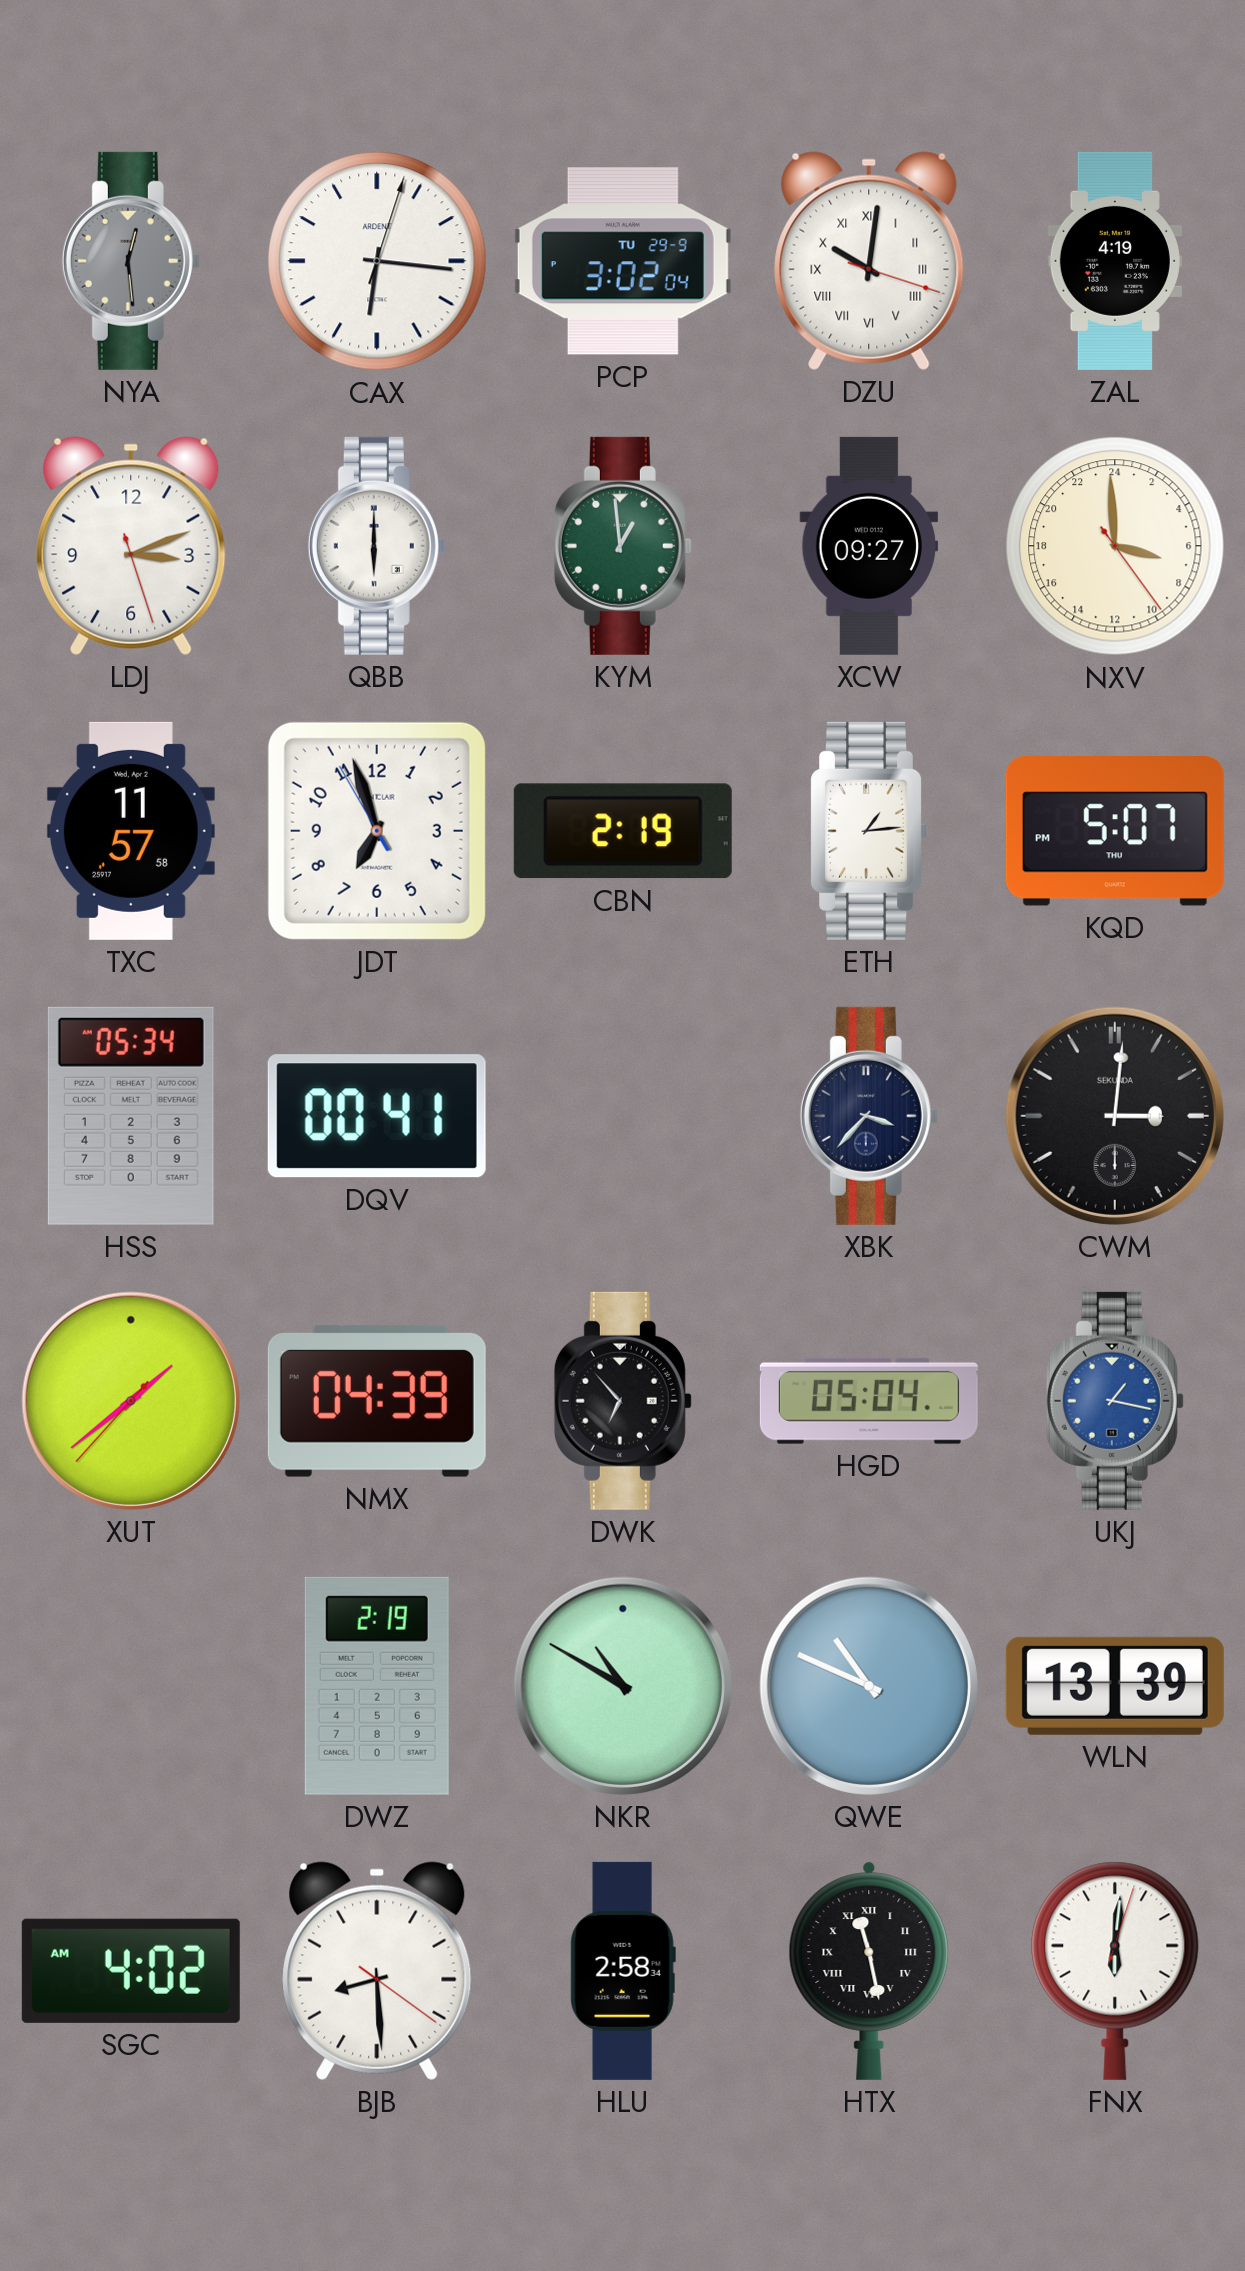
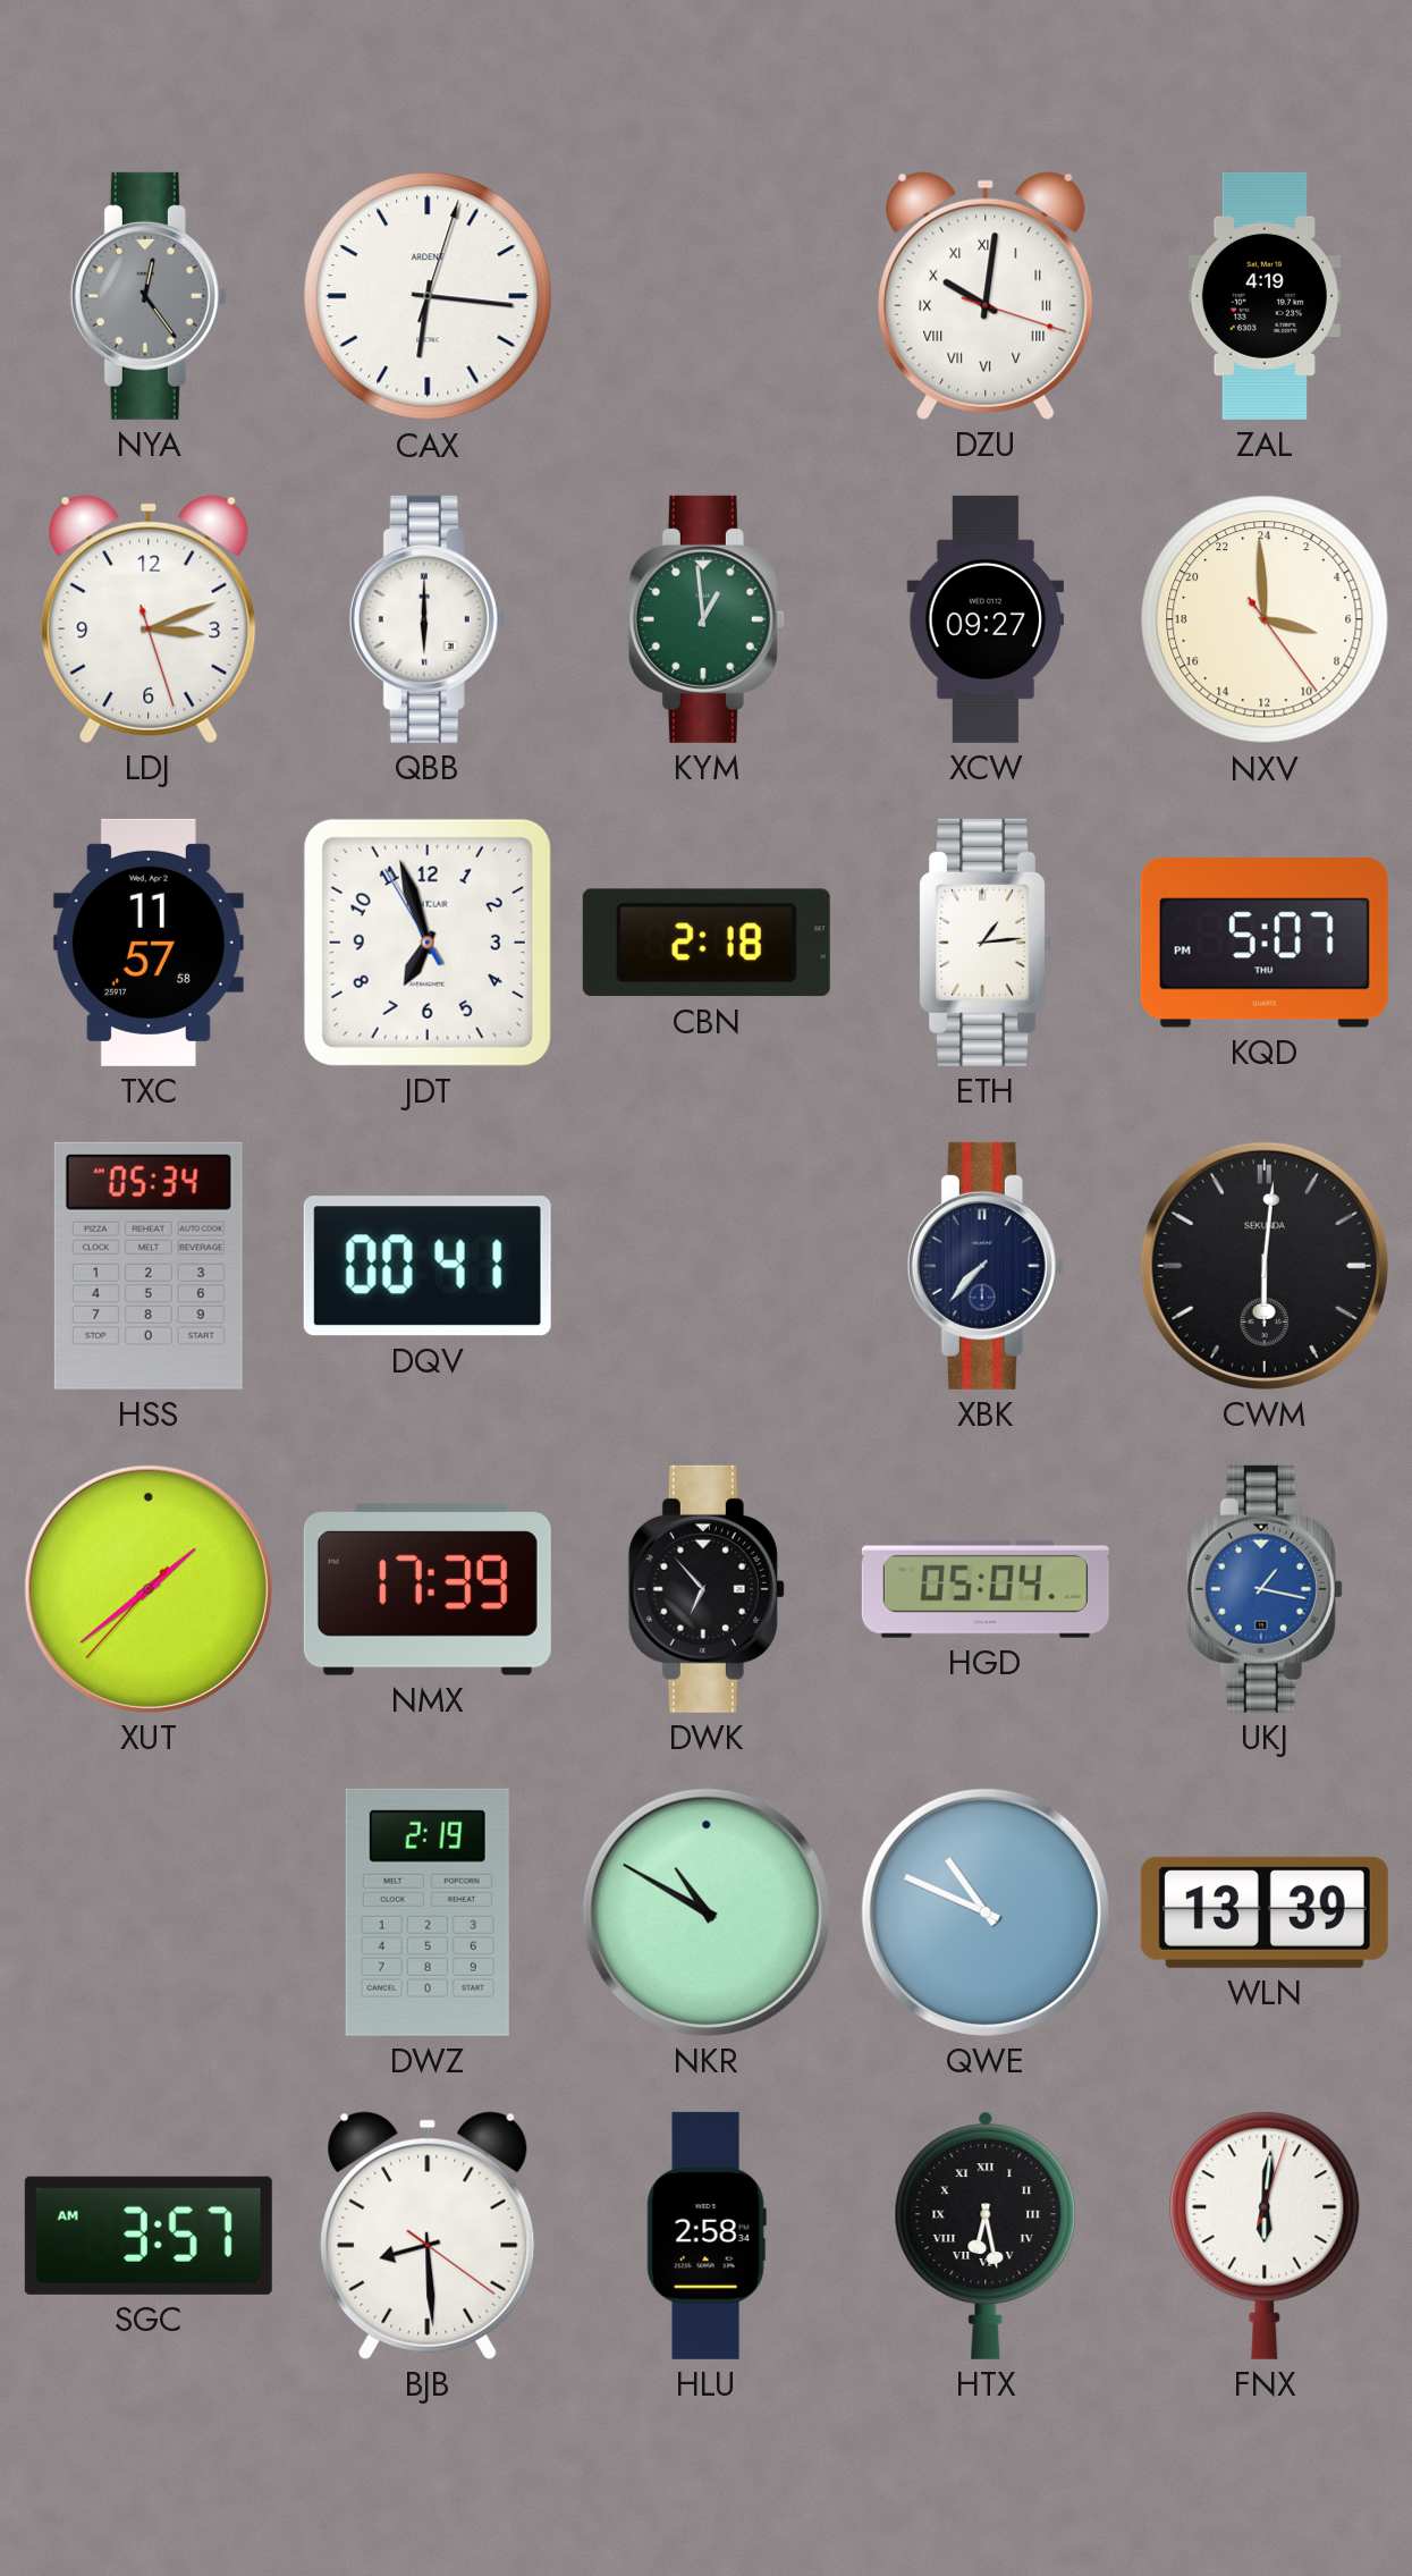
NYA: 12:29 -> 12:24
PCP: 3:02 -> none
CBN: 2:19 -> 2:18
XBK: 3:37 -> 7:37
CWM: 3:01 -> 6:01
NMX: 04:39 -> 17:39
SGC: 4:02 -> 3:57
HTX: 11:28 -> 6:28
